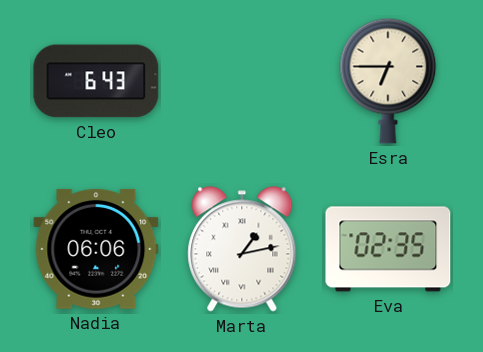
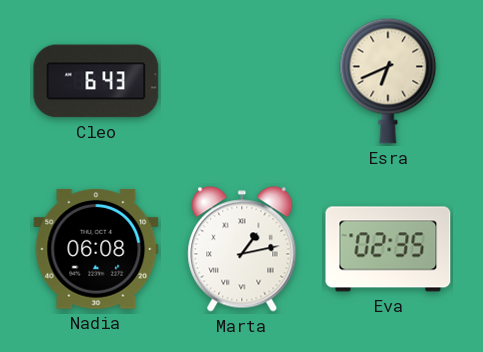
Esra: 6:45 -> 6:41
Nadia: 06:06 -> 06:08
